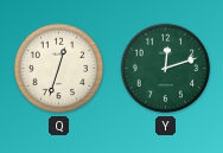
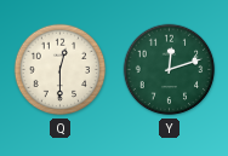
Q: 12:33 -> 12:30
